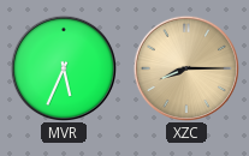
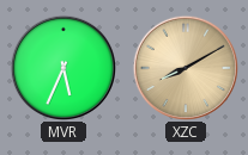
XZC: 8:15 -> 8:10
